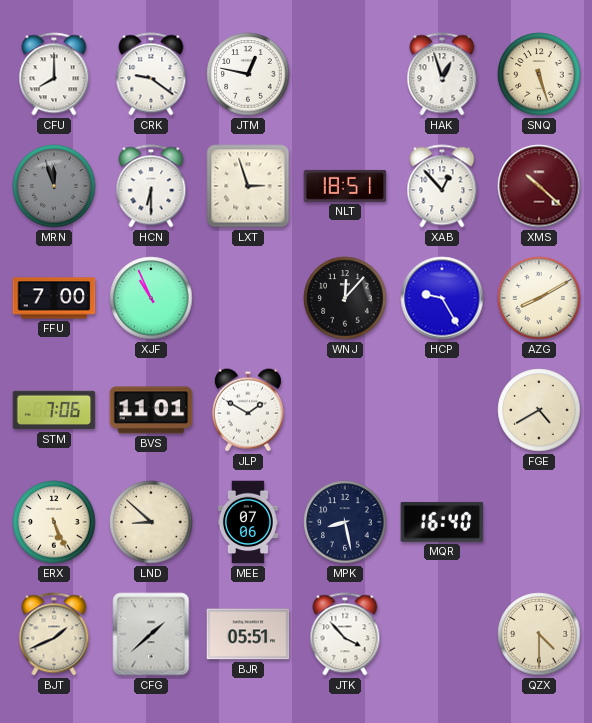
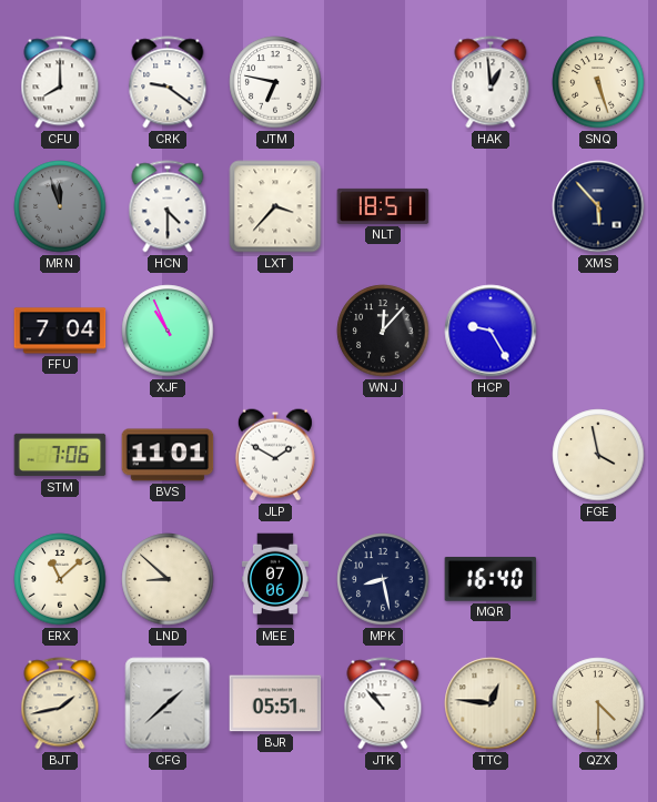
JTM: 12:47 -> 6:47
HAK: 12:57 -> 12:59
HCN: 6:30 -> 4:30
LXT: 2:57 -> 3:37
XAB: 12:53 -> none
XMS: 10:22 -> 5:53
XMS dial: burgundy -> navy
FFU: 7:00 -> 7:04
AZG: 8:10 -> none
FGE: 4:40 -> 3:58
ERX: 5:26 -> 11:08
BJT: 1:41 -> 1:43
JTK: 3:53 -> 10:53
TTC: none -> 12:46
